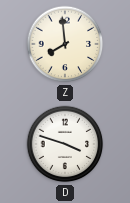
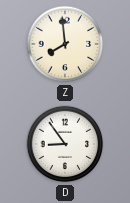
D: 3:48 -> 8:54
